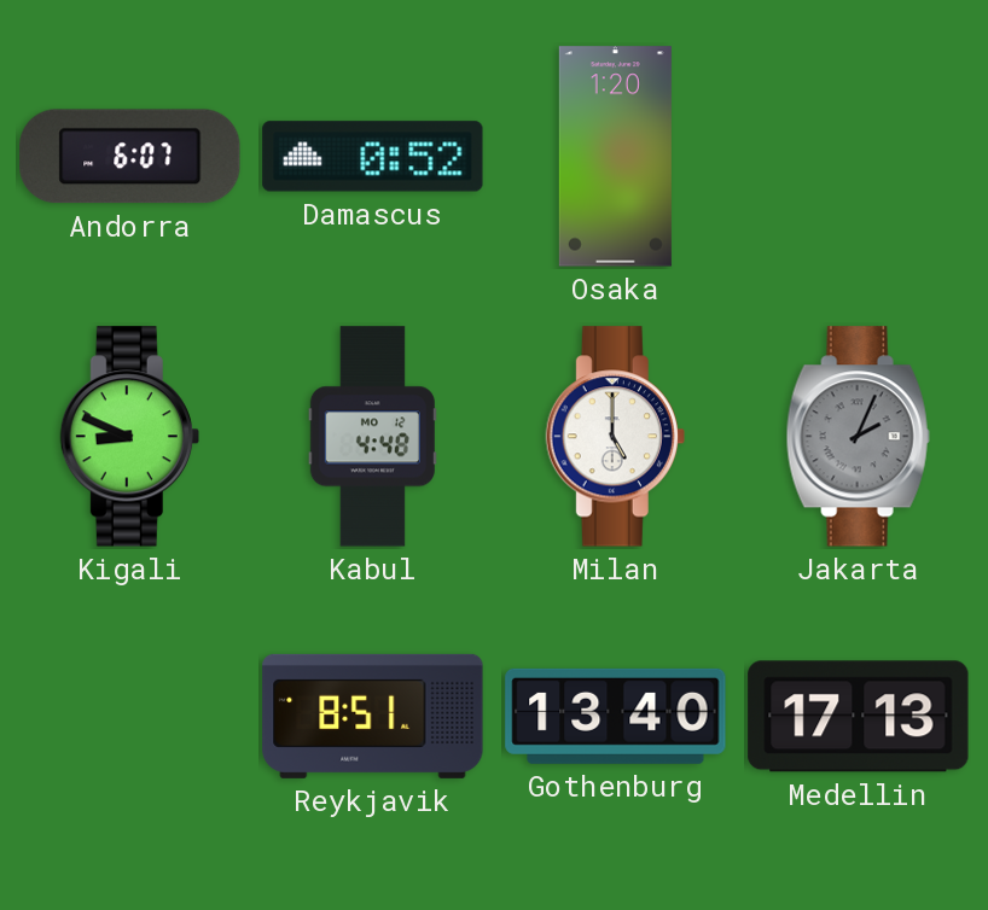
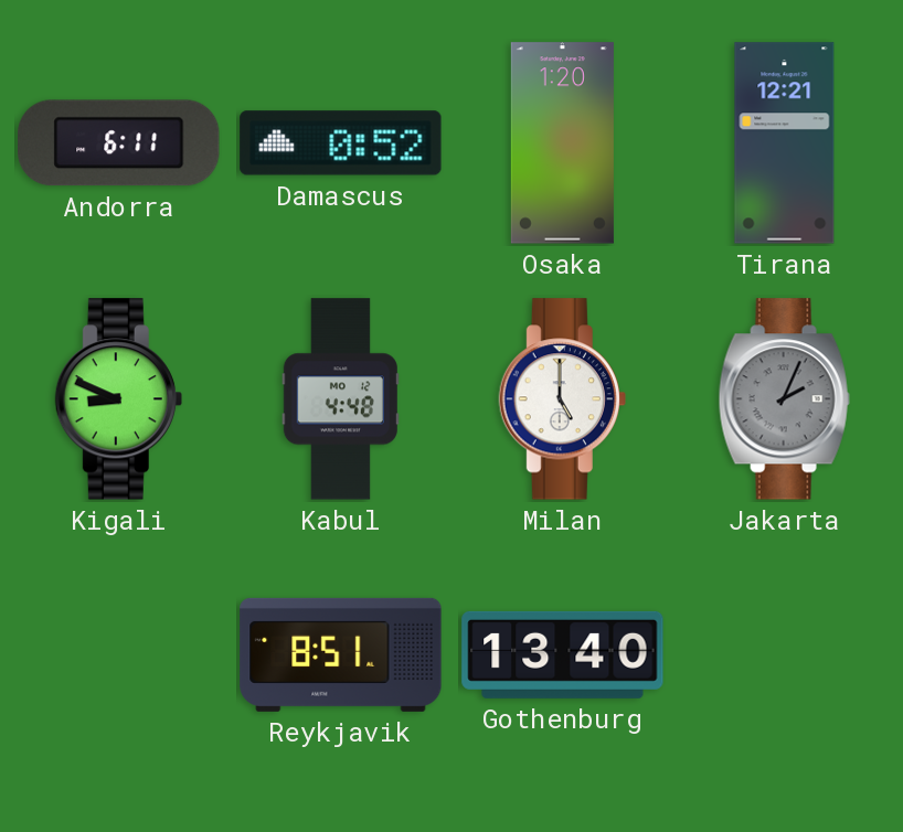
Andorra: 6:07 -> 6:11
Tirana: none -> 12:21
Medellin: 17:13 -> none
